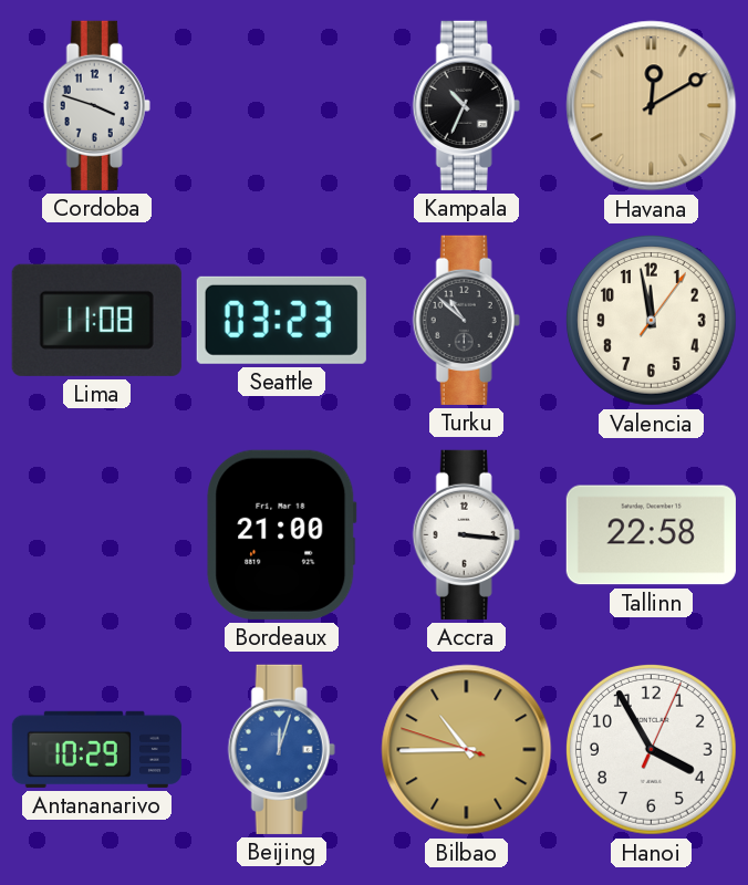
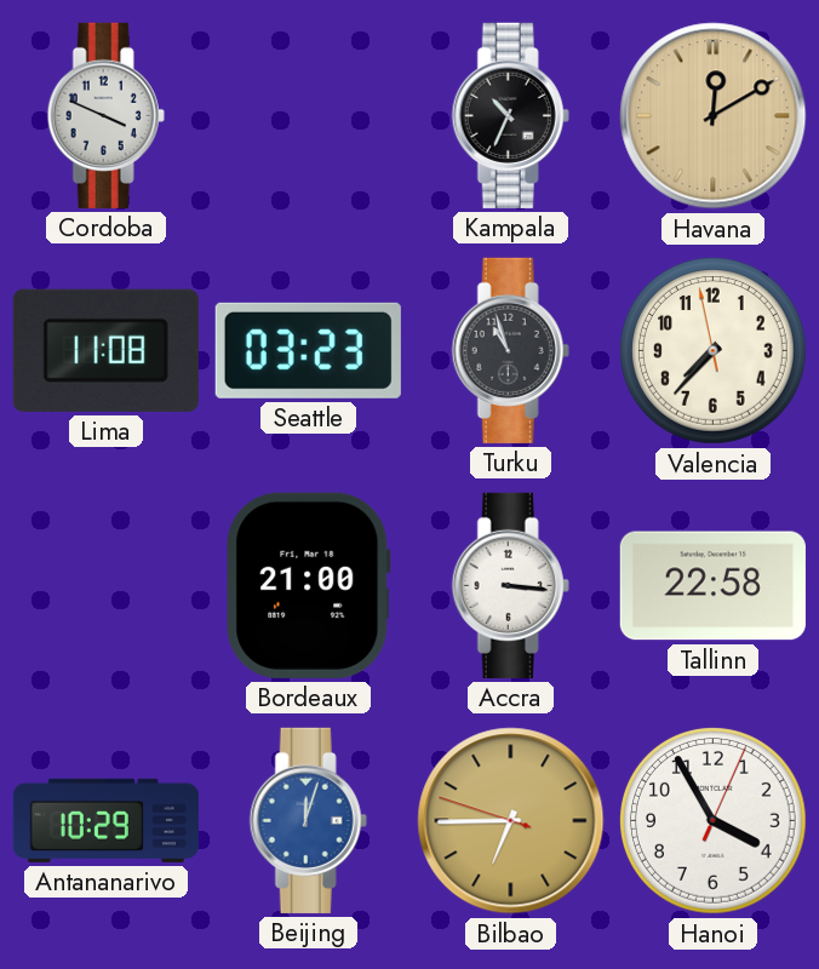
Cordoba: 3:48 -> 3:49
Turku: 10:52 -> 10:57
Valencia: 11:58 -> 7:36
Bilbao: 10:44 -> 6:44
